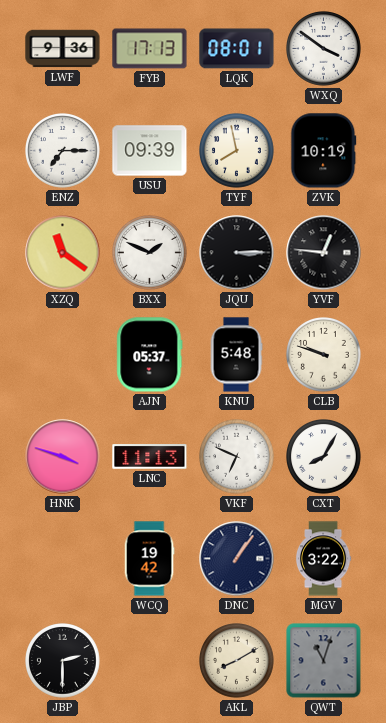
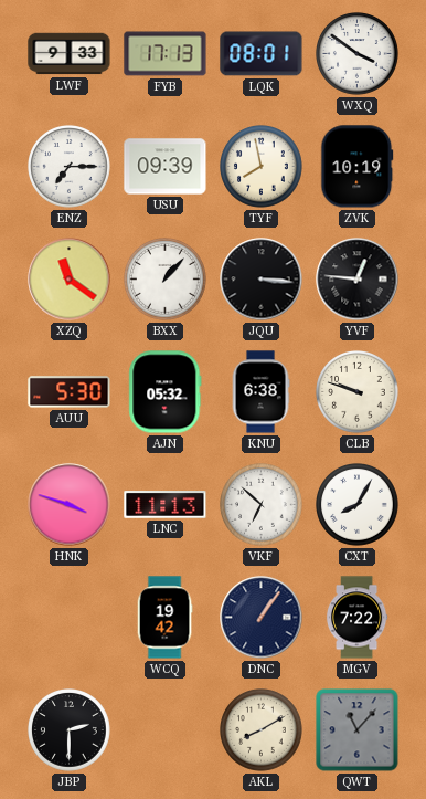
LWF: 9:36 -> 9:33
BXX: 1:49 -> 1:07
JQU: 3:15 -> 3:16
AUU: none -> 5:30
AJN: 05:37 -> 05:32
KNU: 5:48 -> 6:38
VKF: 6:49 -> 6:52
MGV: 3:22 -> 7:22
QWT: 11:03 -> 11:07
